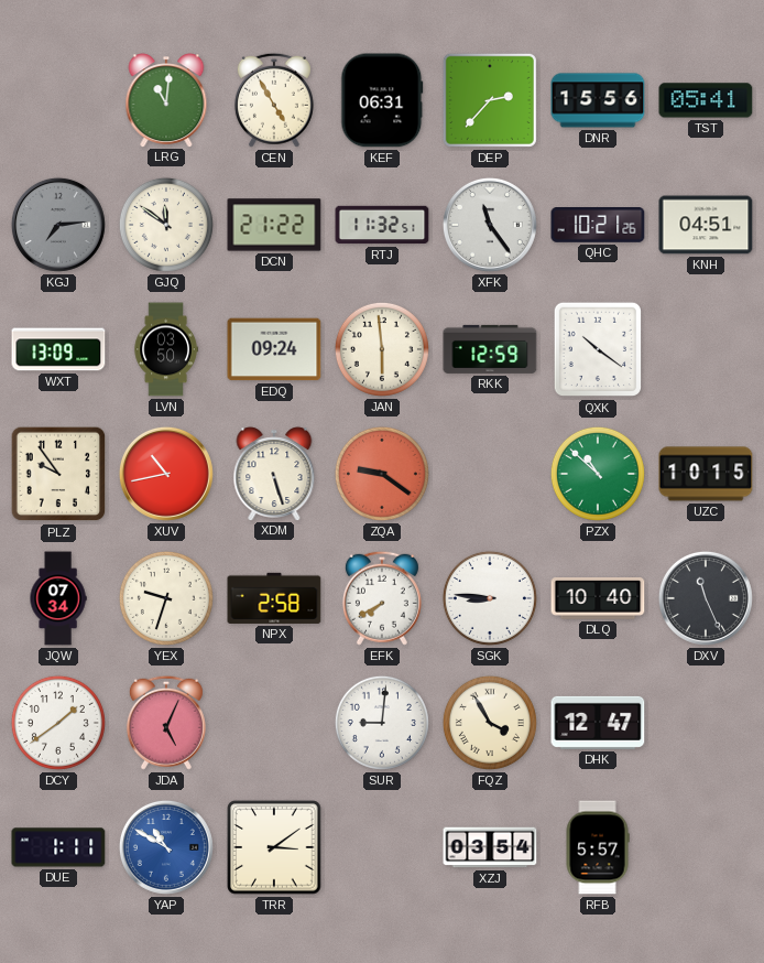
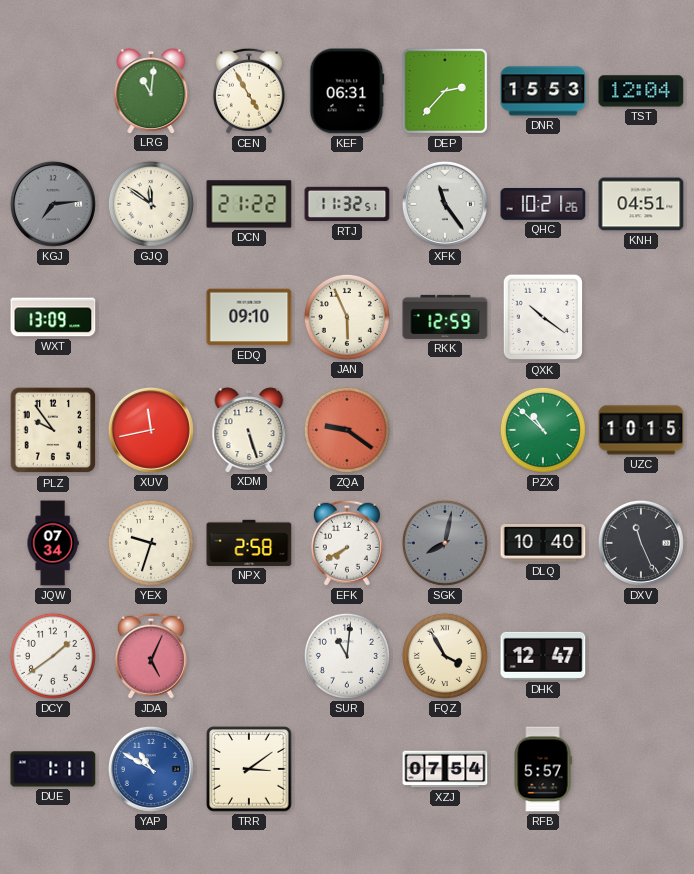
DNR: 15:56 -> 15:53
TST: 05:41 -> 12:04
LVN: 03:50 -> none
EDQ: 09:24 -> 09:10
JAN: 5:59 -> 5:56
XUV: 10:43 -> 11:43
SGK: 8:46 -> 8:02
SGK dial: white -> grey
SUR: 9:01 -> 11:01
XZJ: 03:54 -> 07:54
